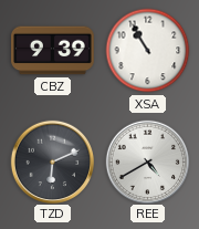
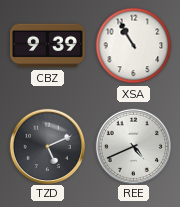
TZD: 6:11 -> 5:11
REE: 4:40 -> 4:41
